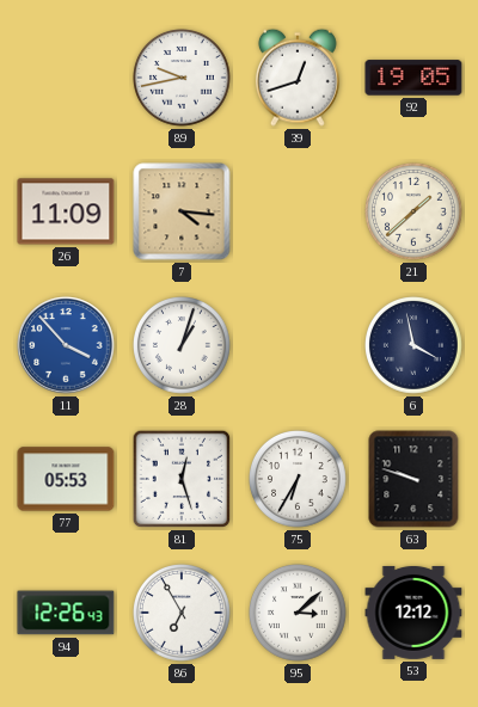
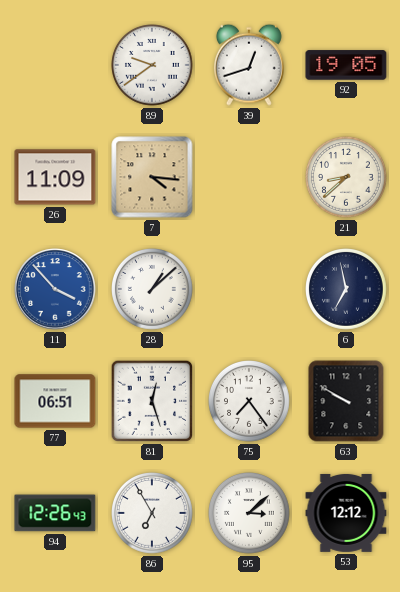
89: 9:43 -> 9:39
21: 1:38 -> 8:38
28: 1:03 -> 1:08
6: 3:58 -> 6:58
77: 05:53 -> 06:51
75: 6:35 -> 7:24
63: 9:48 -> 9:50
